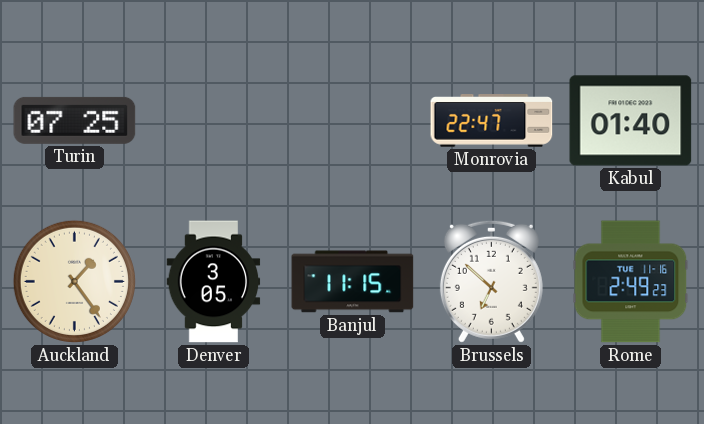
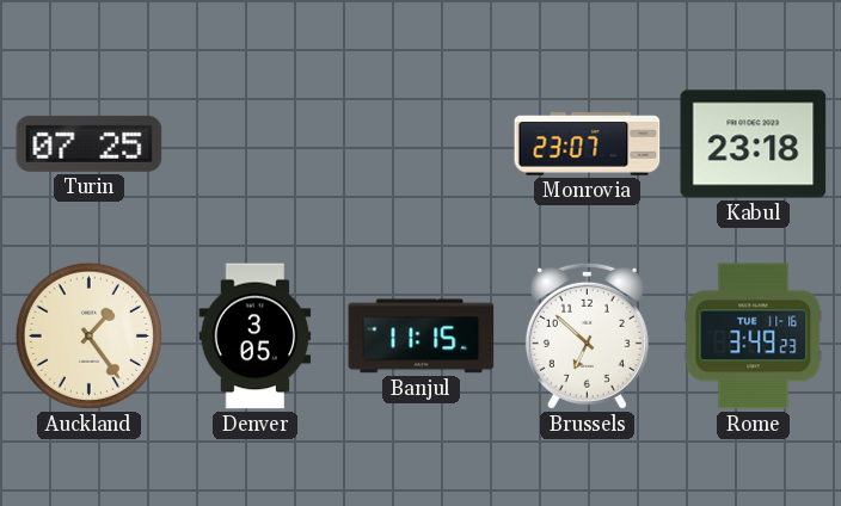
Monrovia: 22:47 -> 23:07
Kabul: 01:40 -> 23:18
Rome: 2:49 -> 3:49
